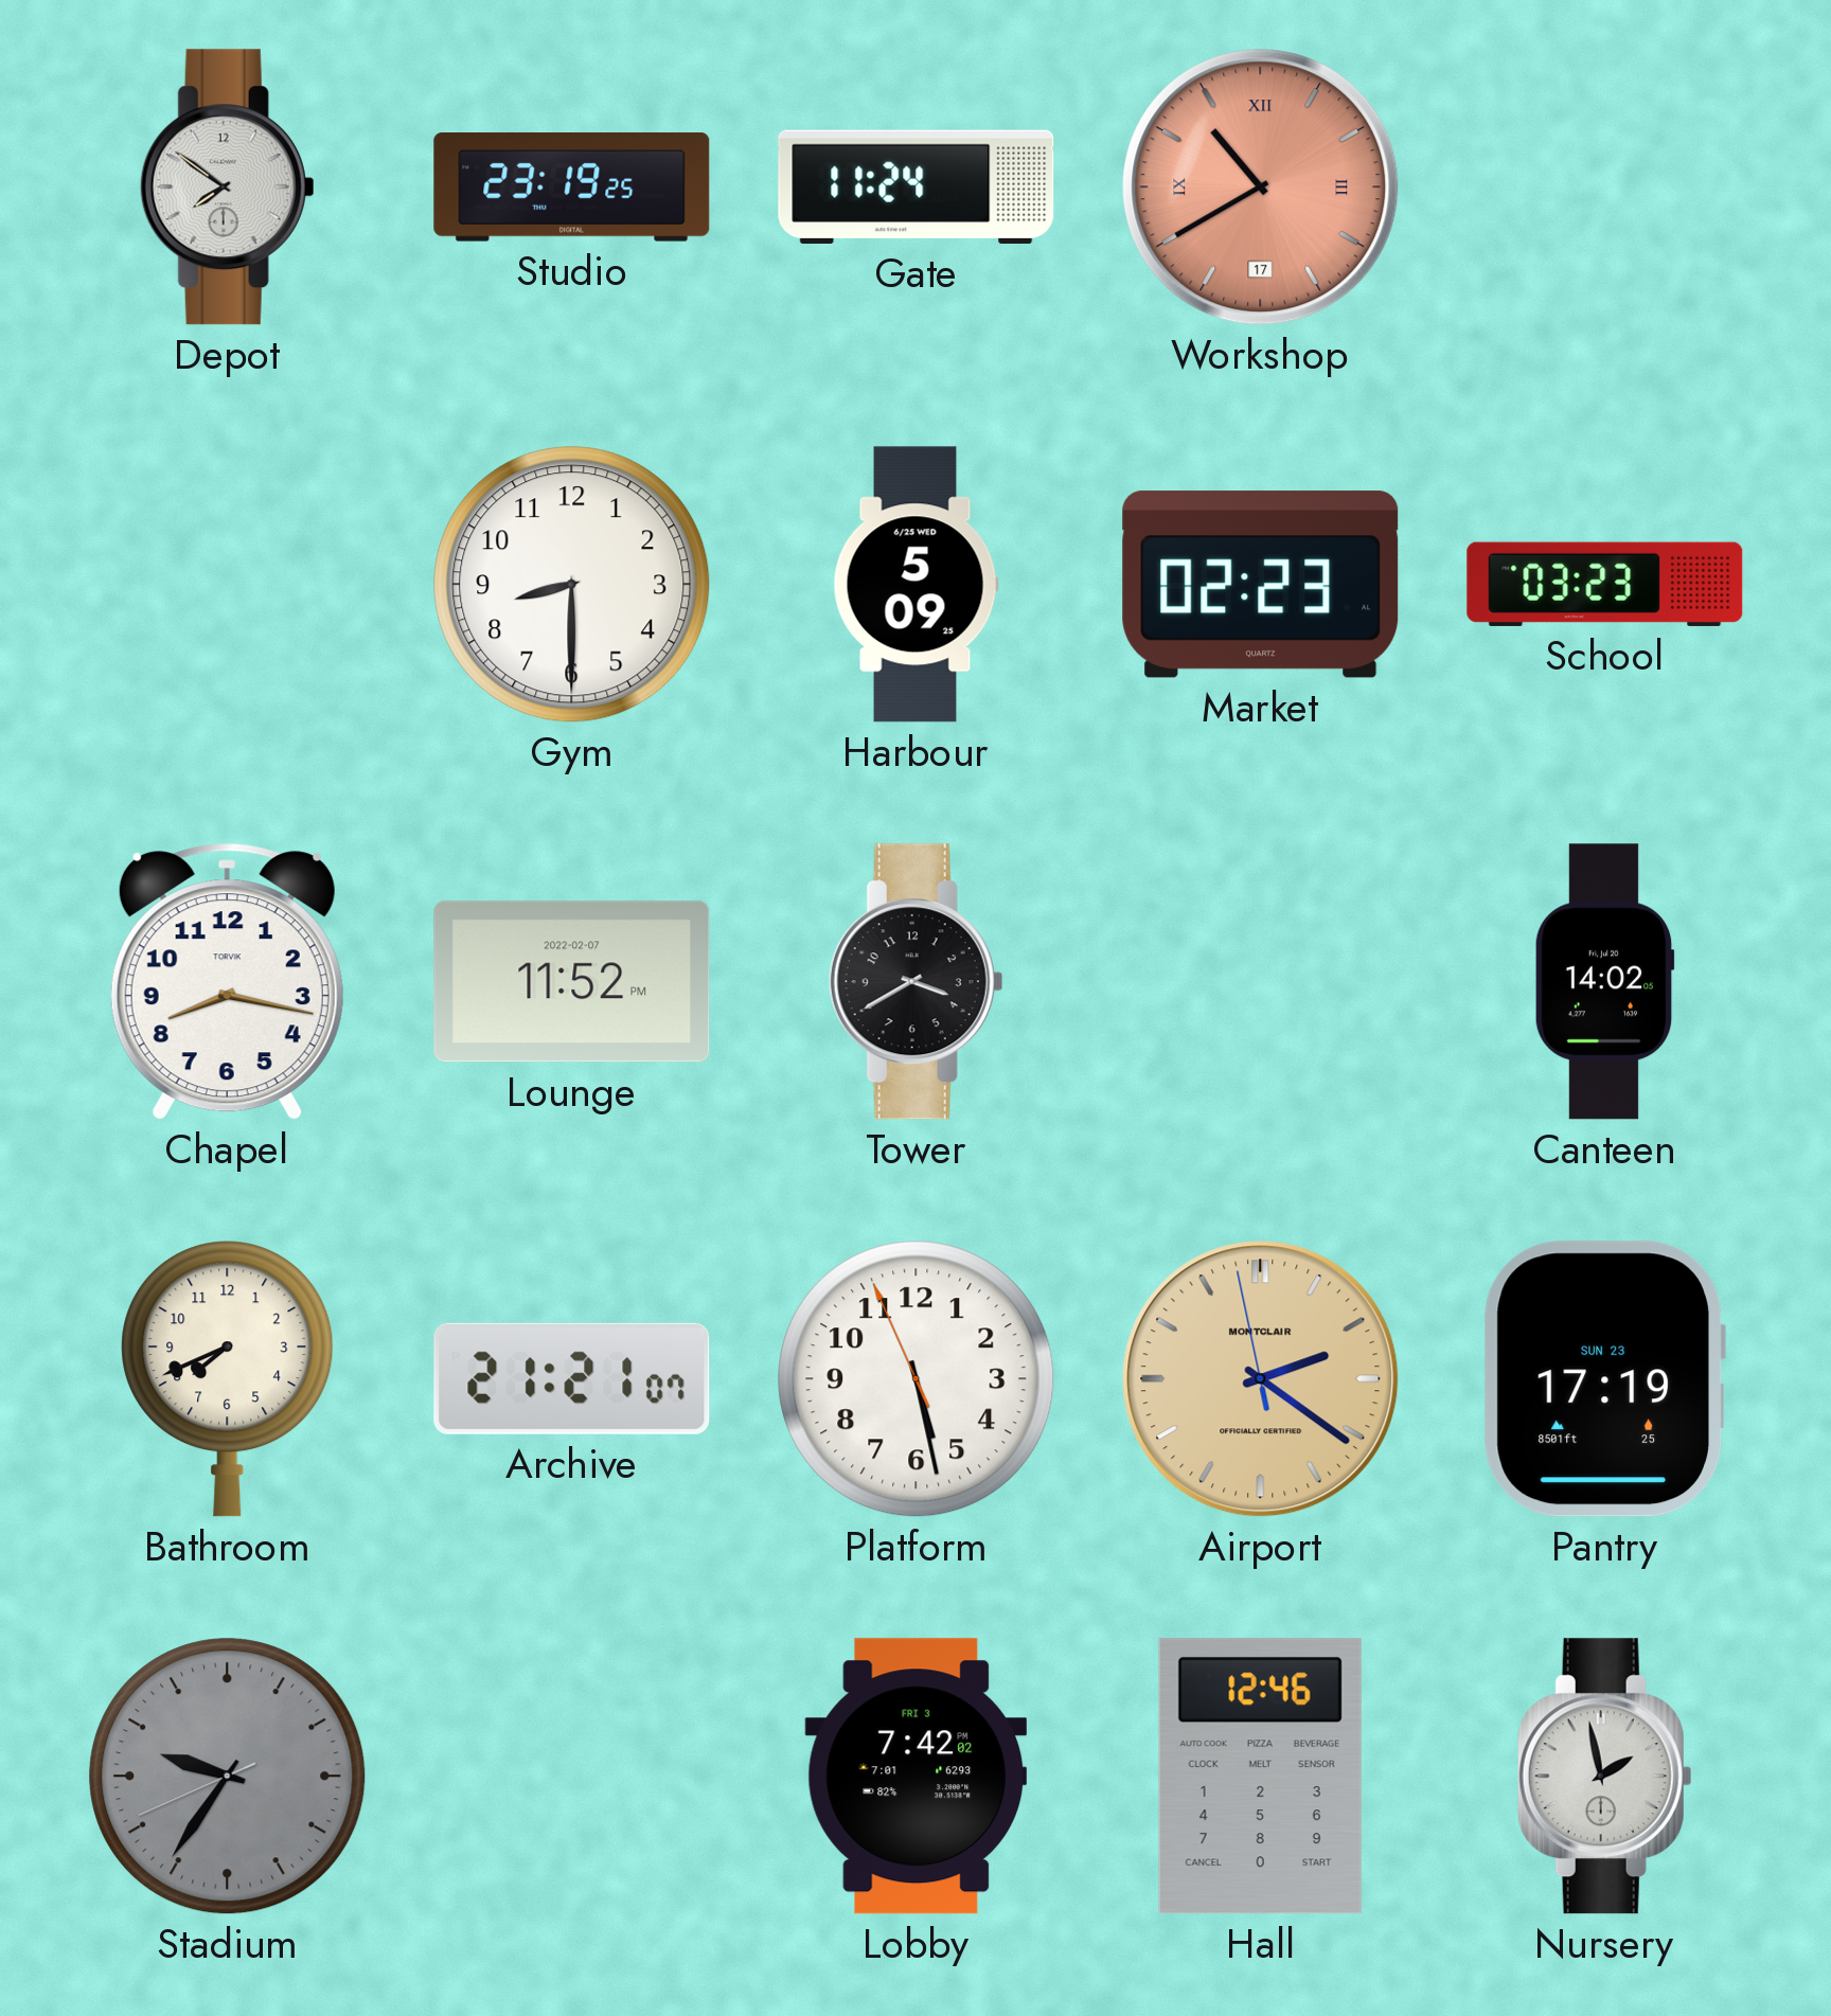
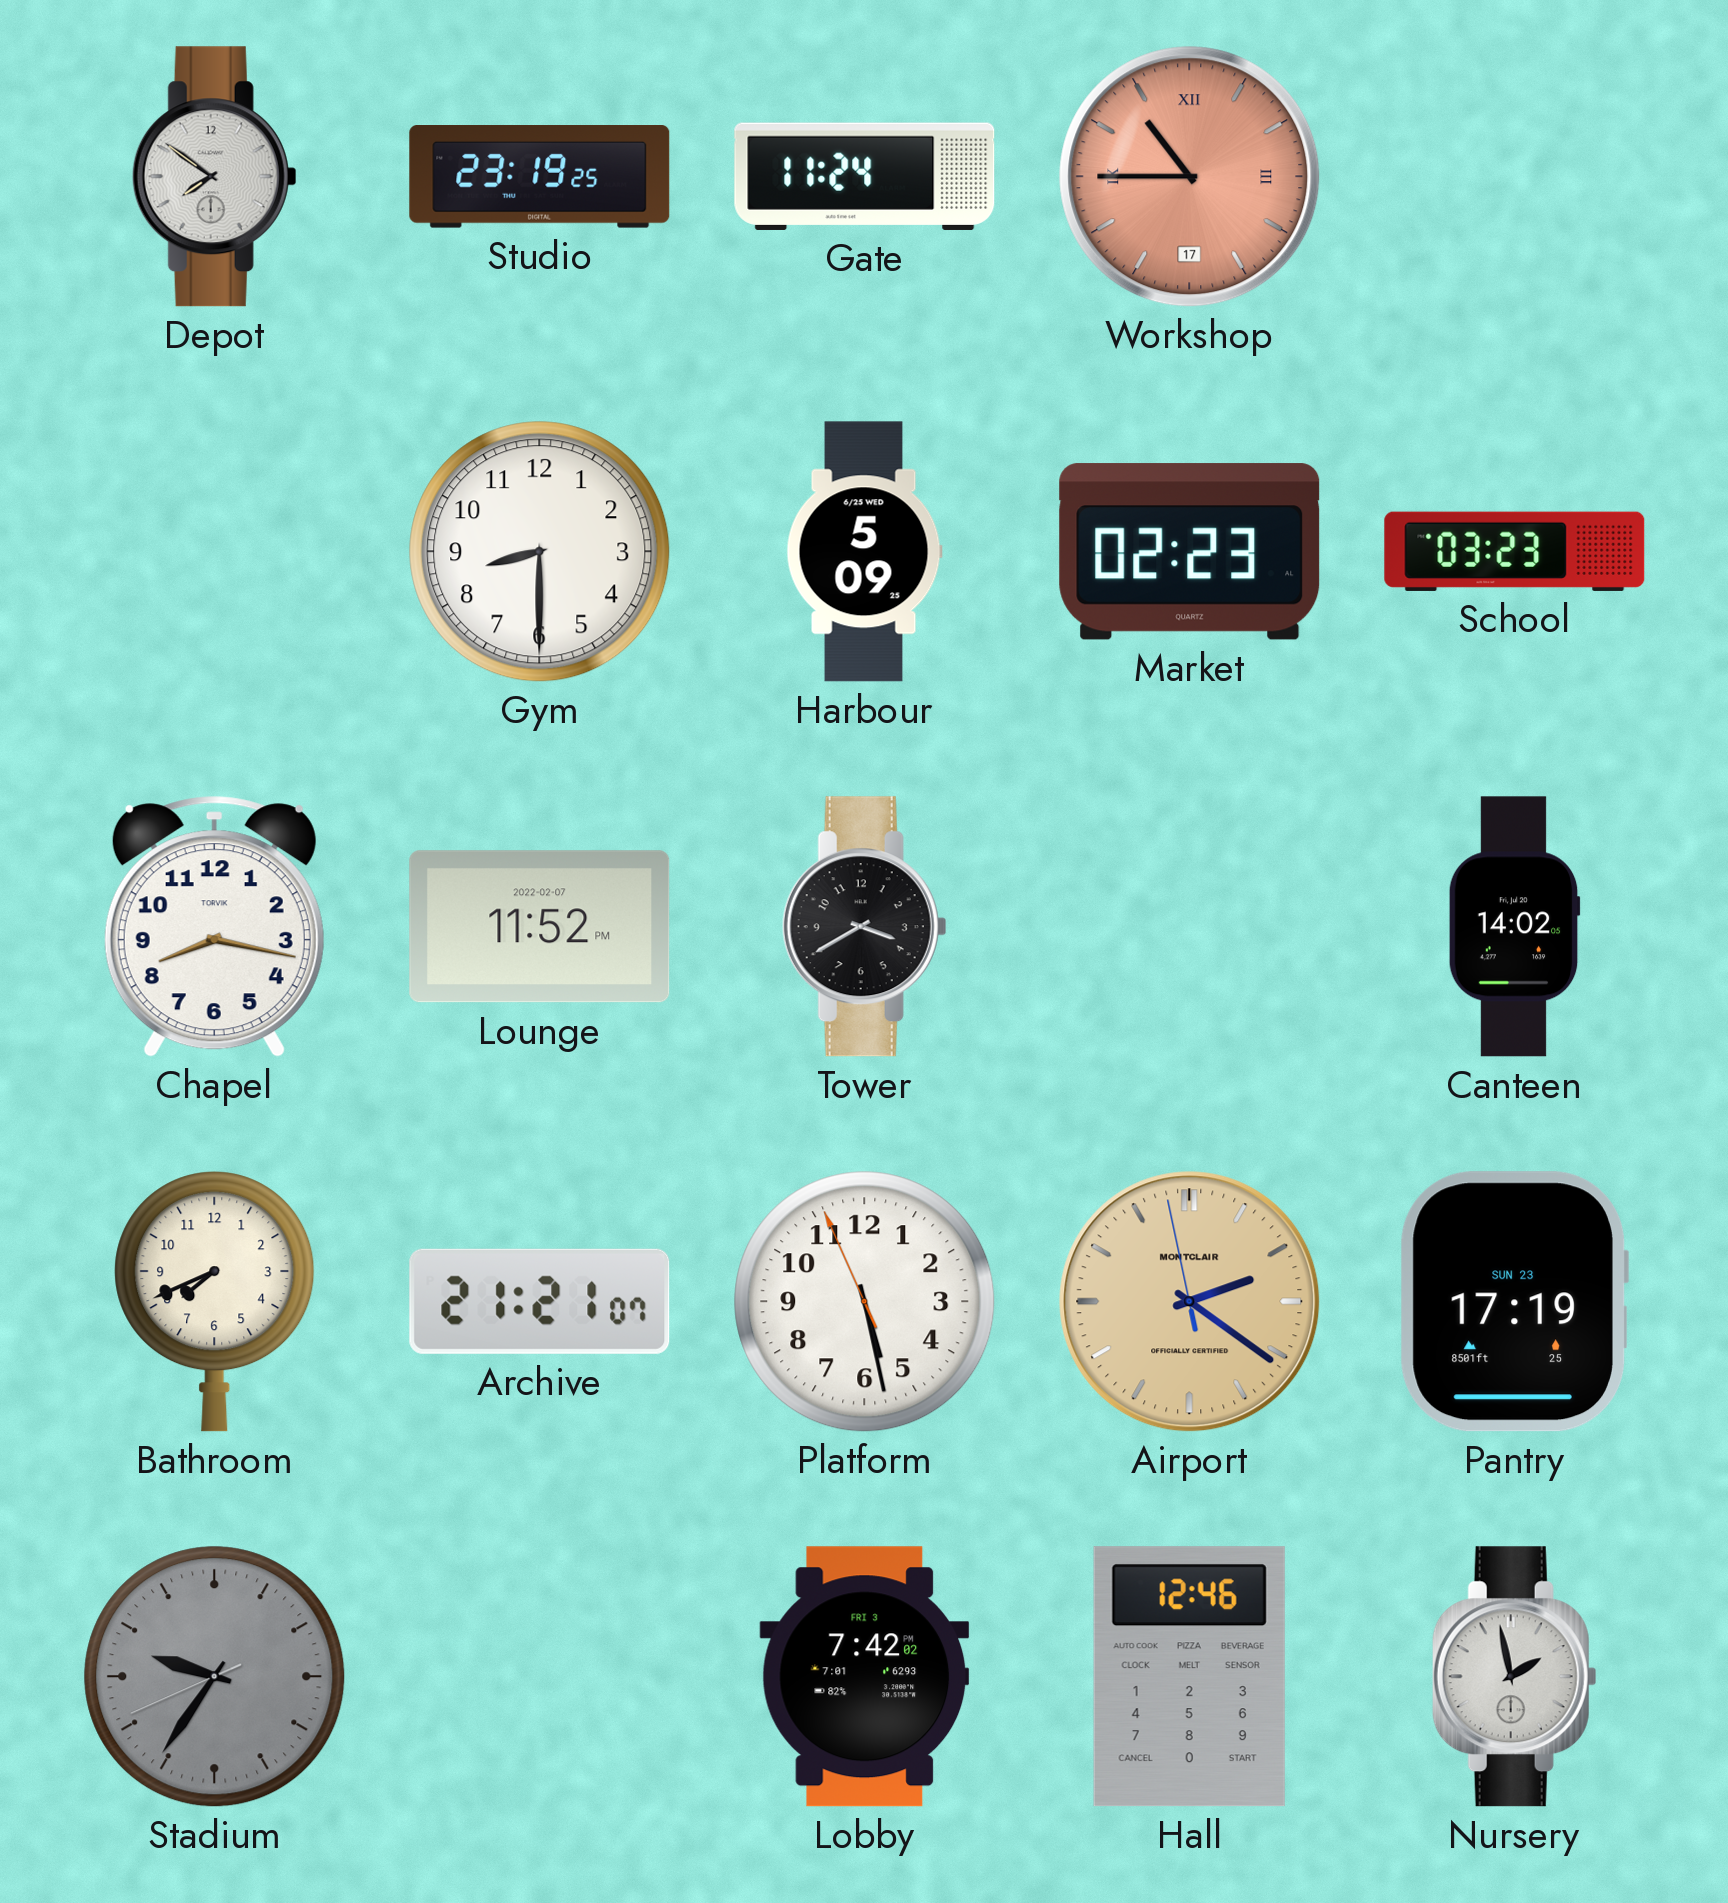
Workshop: 10:40 -> 10:45
